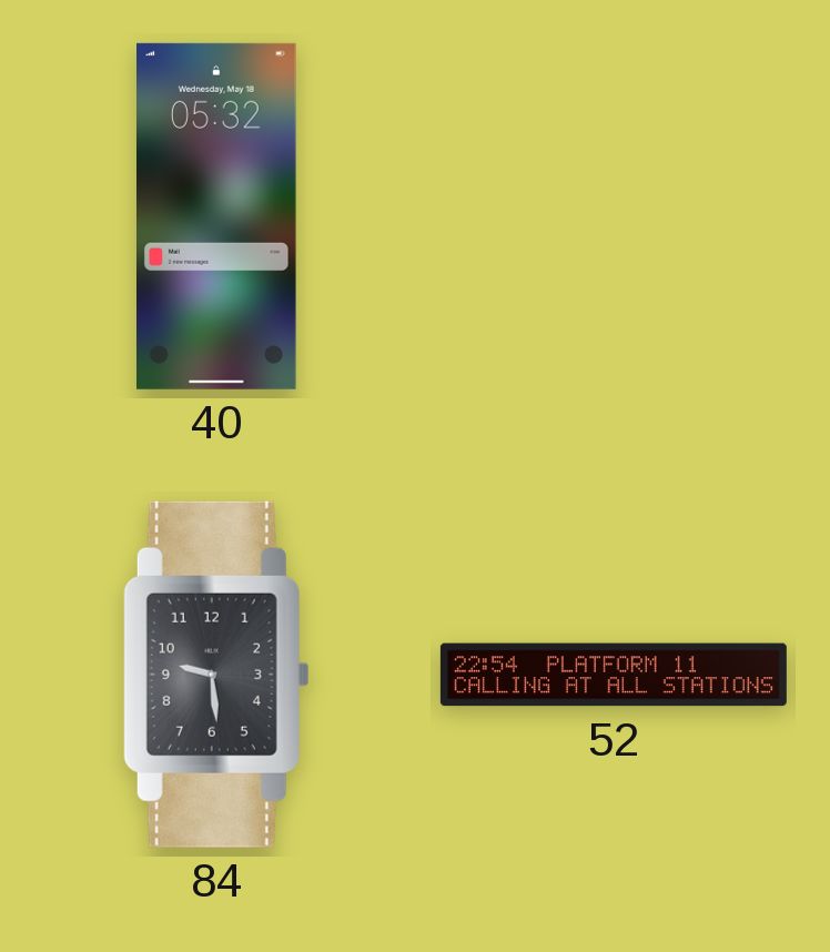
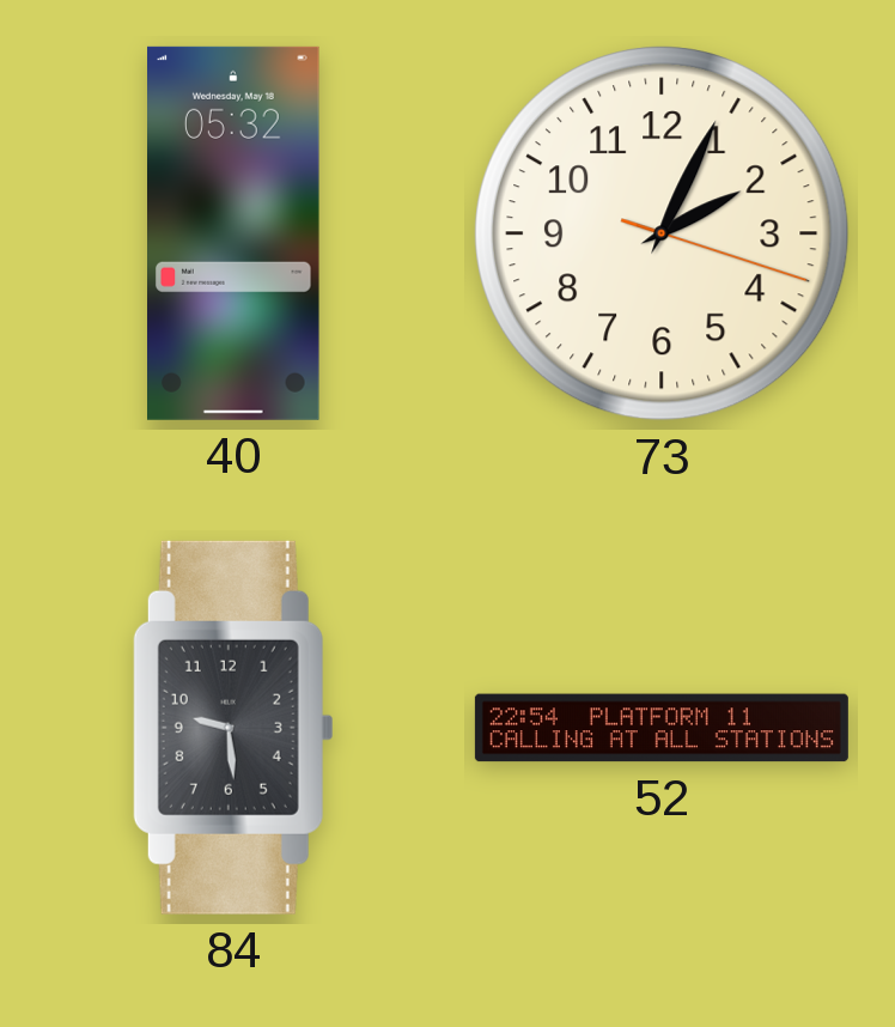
73: none -> 2:04
